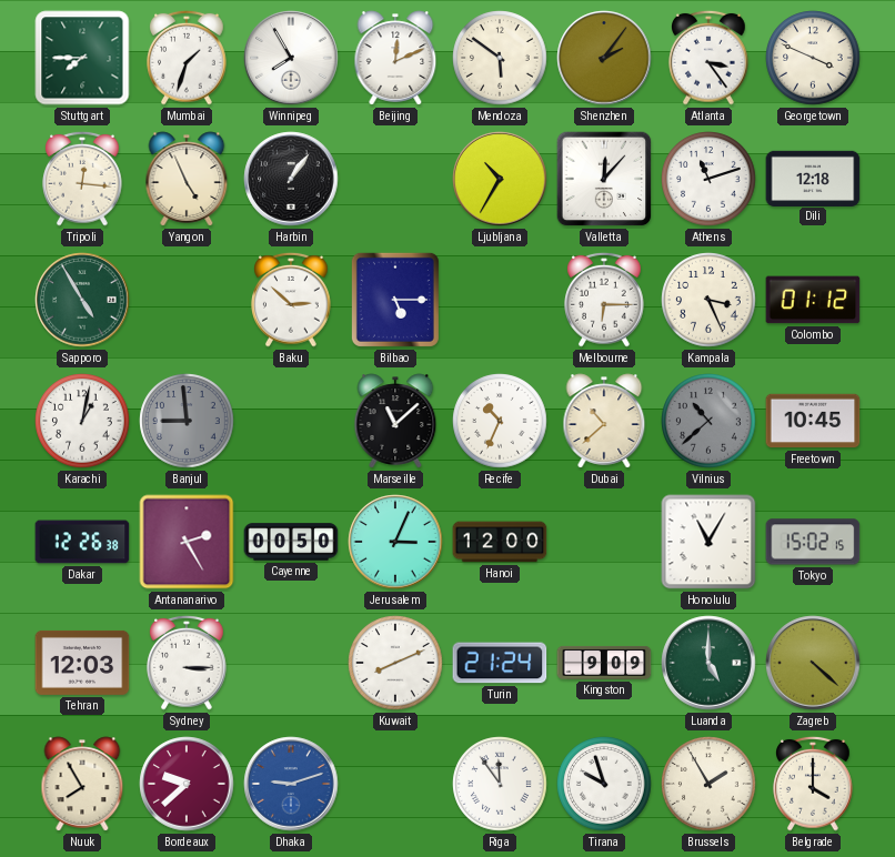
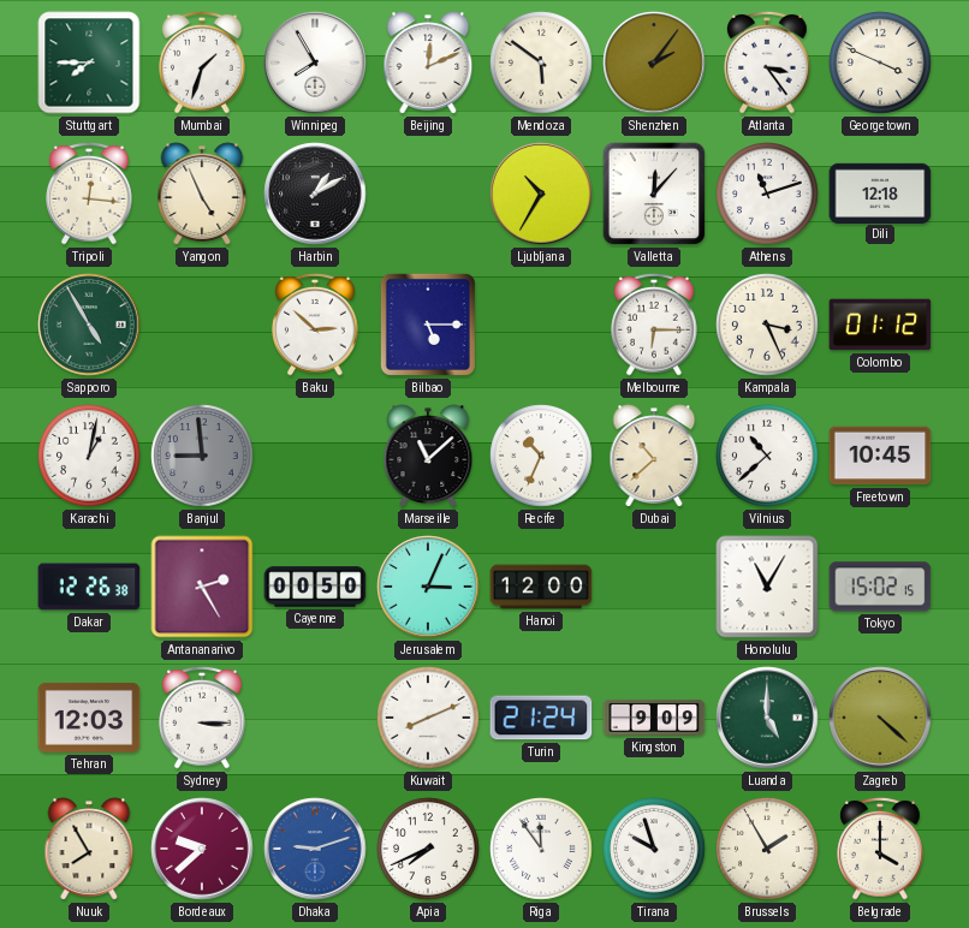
Harbin: 1:06 -> 1:10
Vilnius dial: grey -> white
Apia: none -> 7:41
